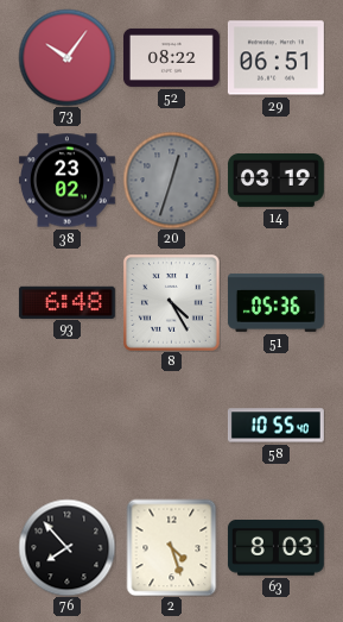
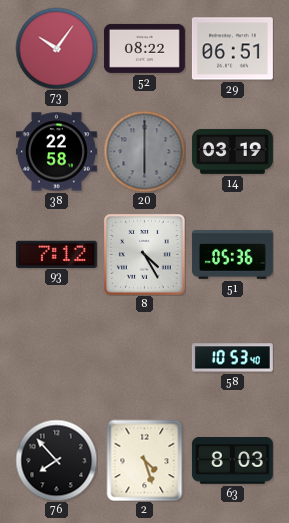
38: 23:02 -> 22:58
20: 12:33 -> 6:00
93: 6:48 -> 7:12
58: 10:55 -> 10:53
